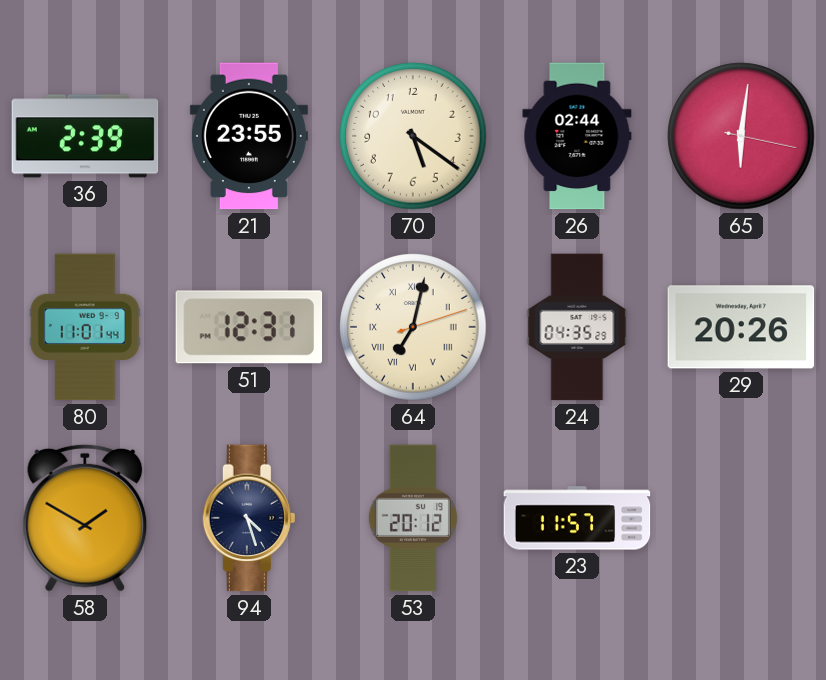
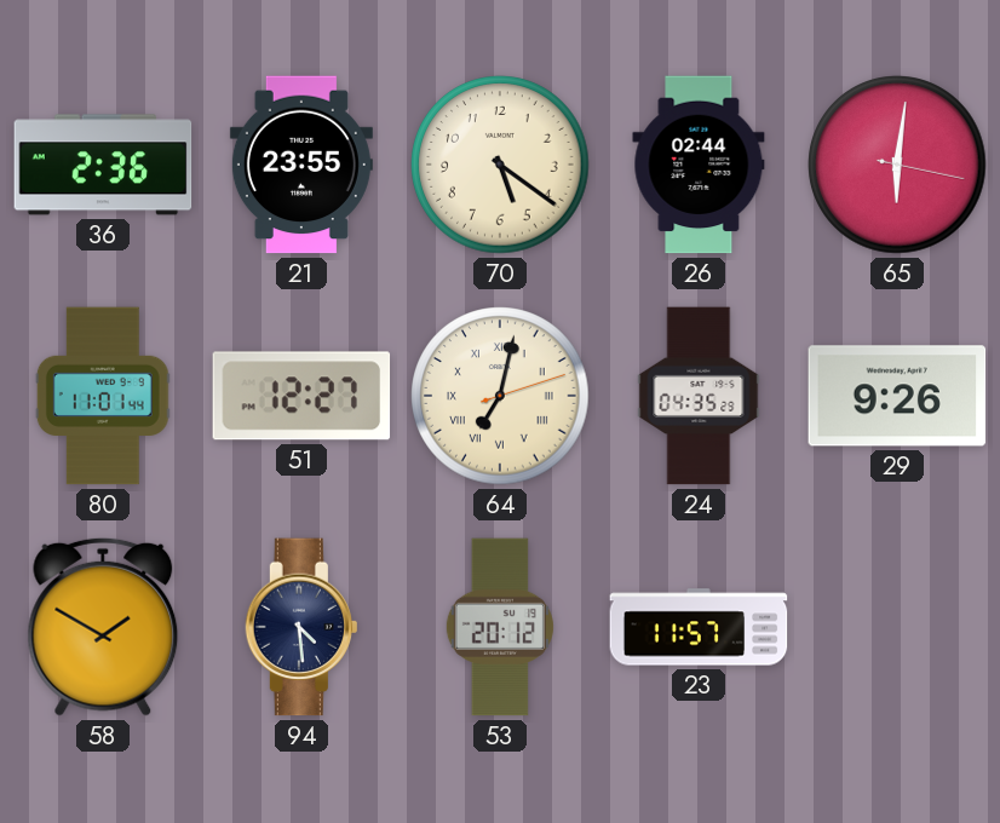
36: 2:39 -> 2:36
51: 12:31 -> 12:27
29: 20:26 -> 9:26
94: 4:27 -> 4:29
